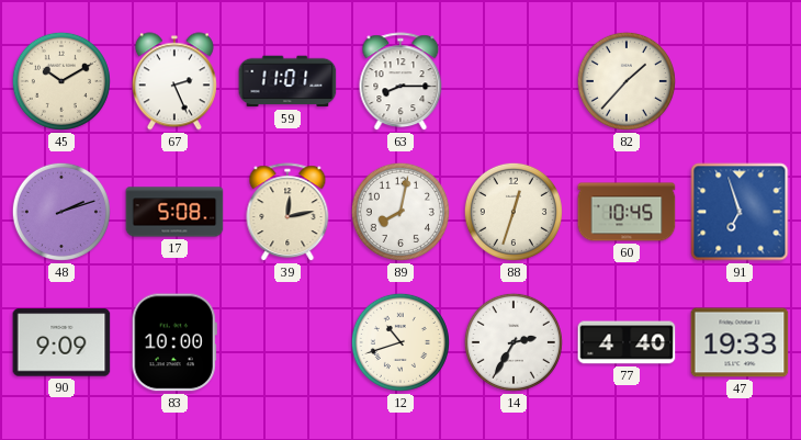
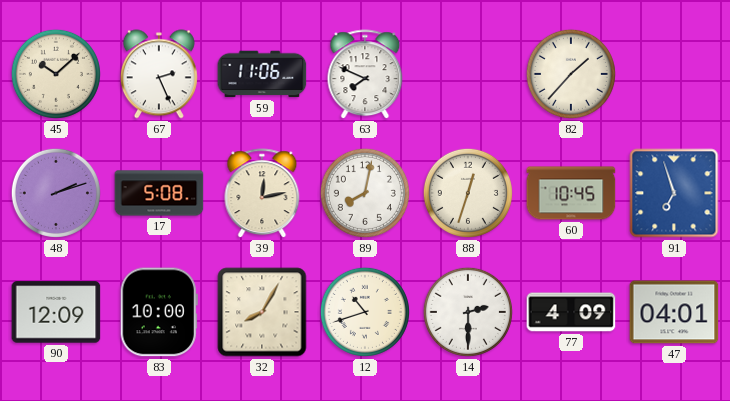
45: 10:10 -> 10:08
59: 11:01 -> 11:06
63: 8:15 -> 7:49
90: 9:09 -> 12:09
32: none -> 8:05
14: 2:35 -> 2:30
77: 4:40 -> 4:09
47: 19:33 -> 04:01
